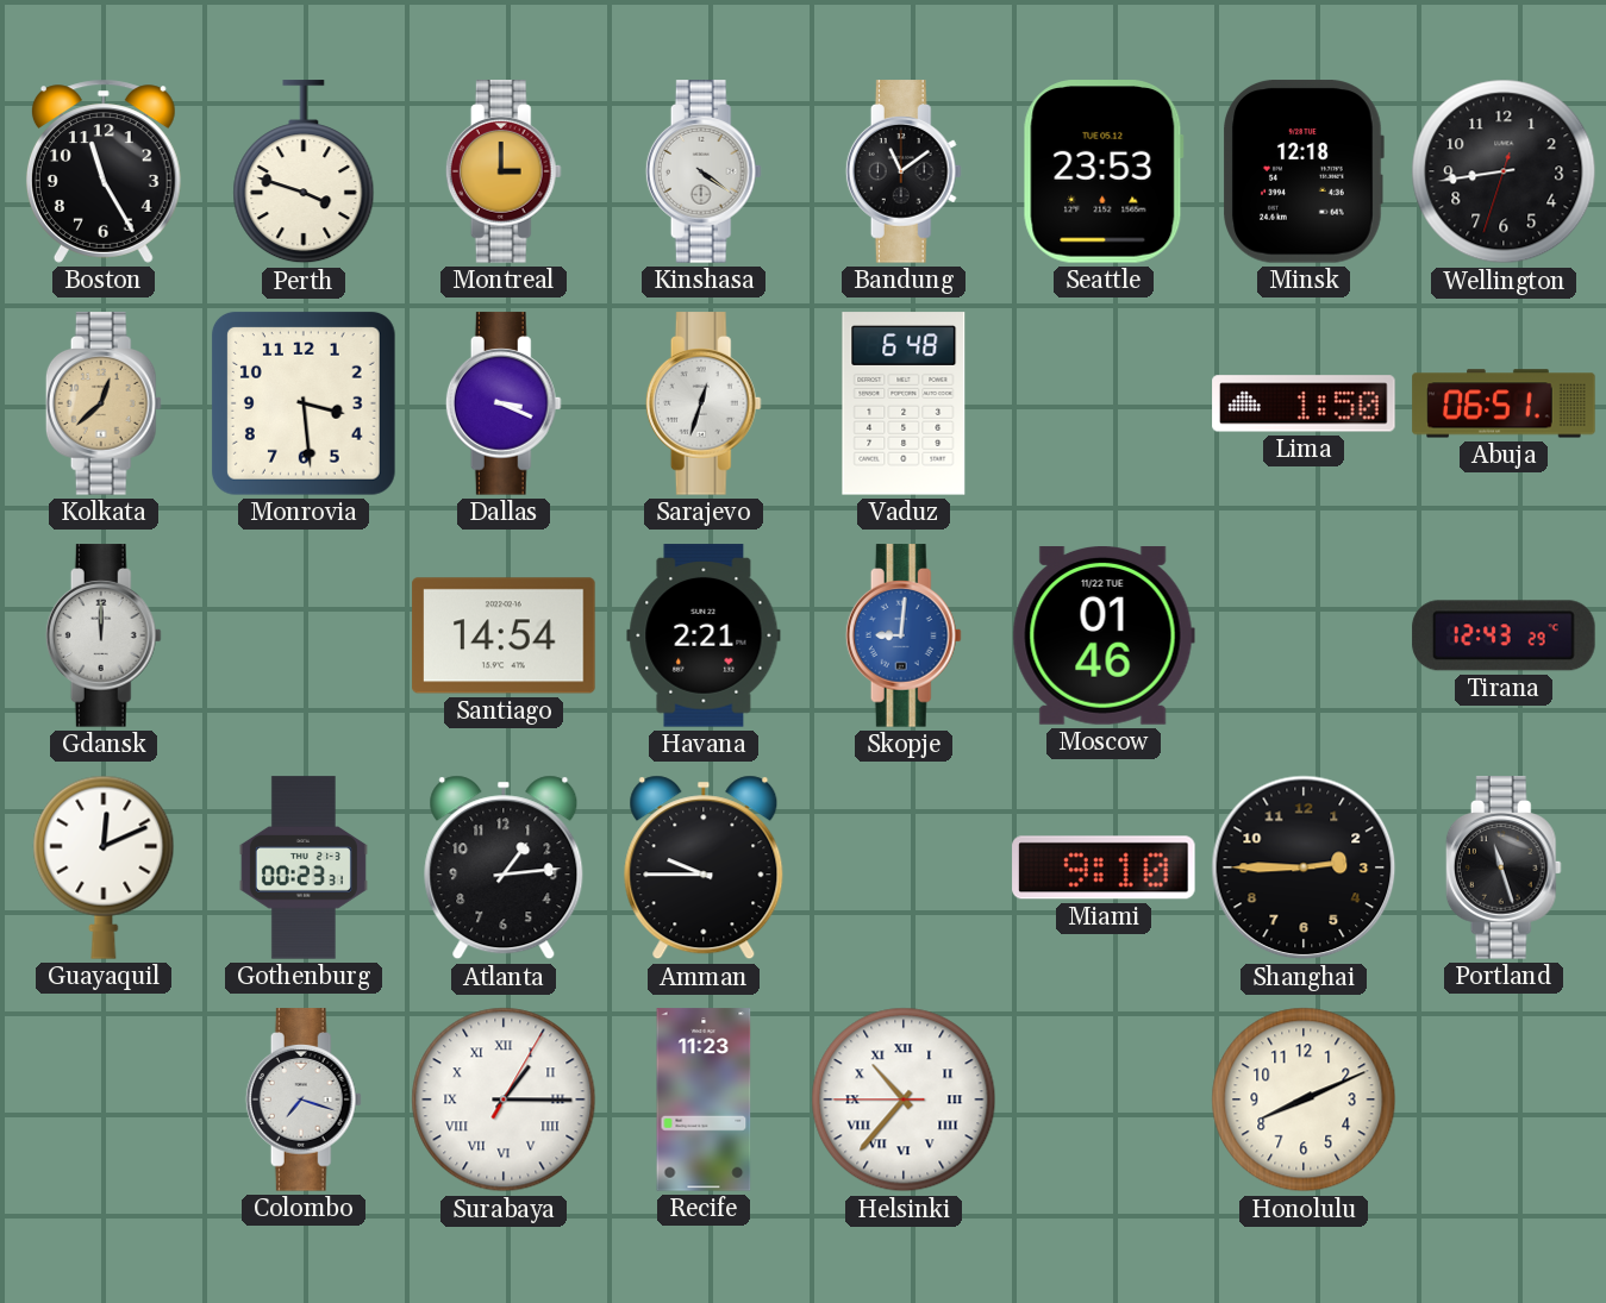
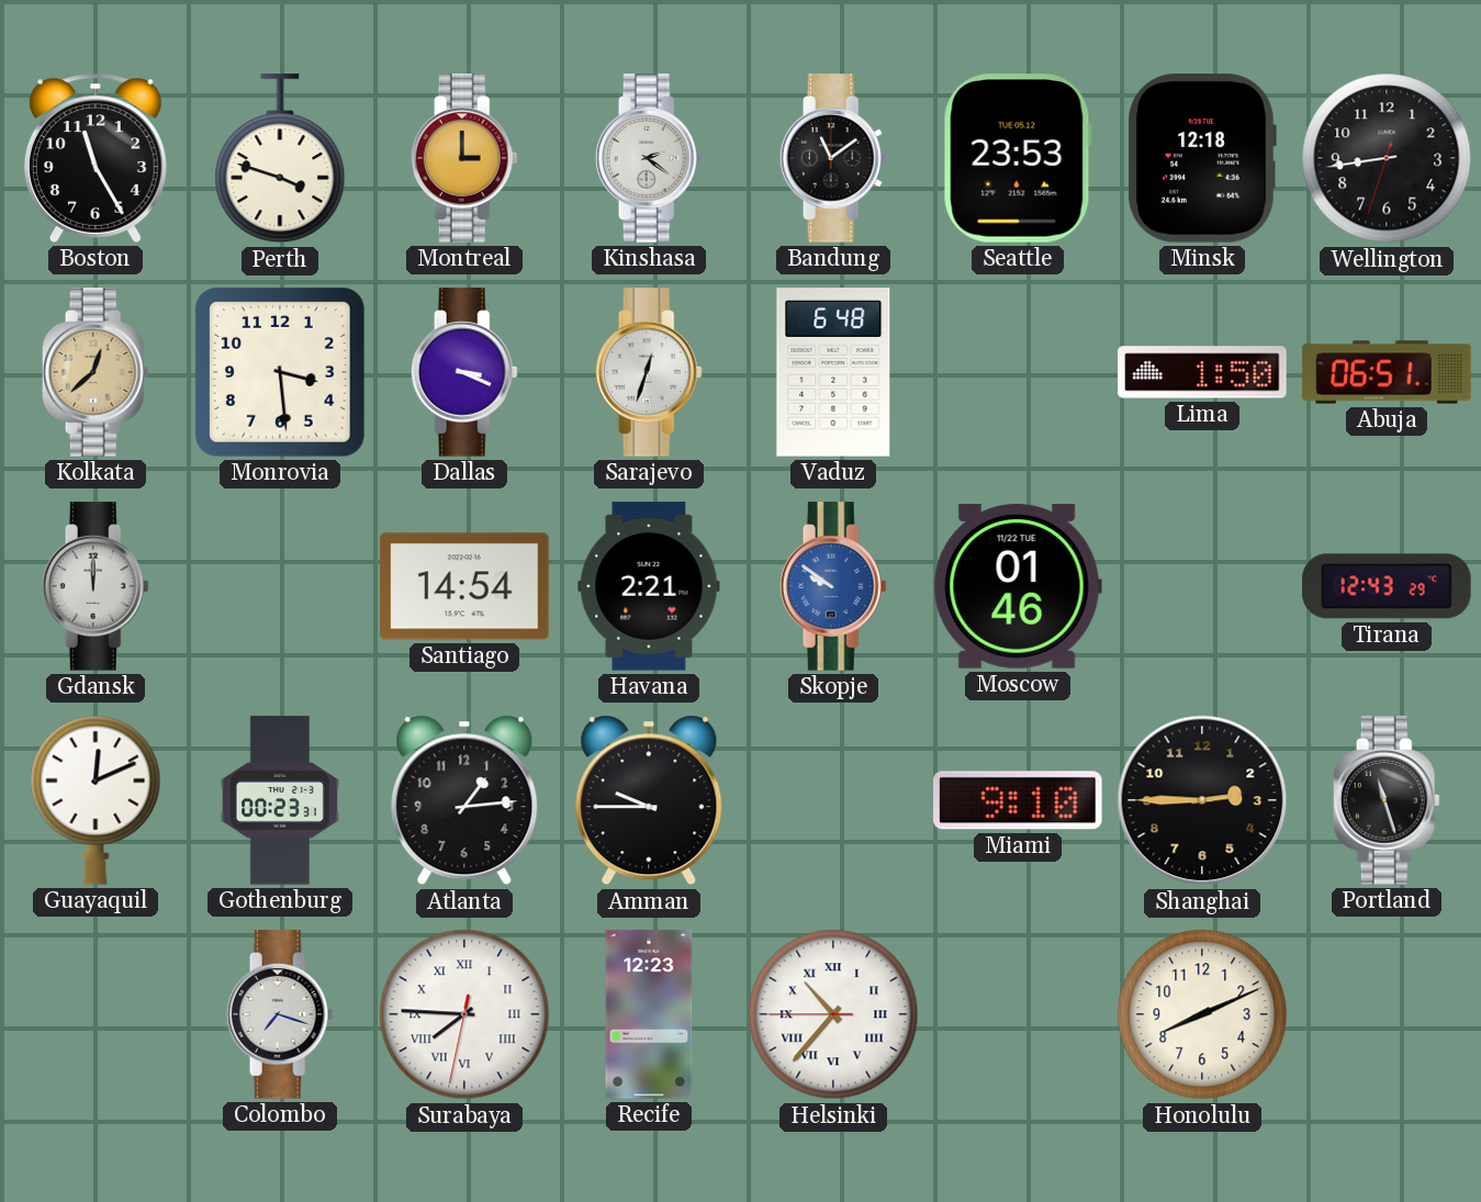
Kinshasa: 4:21 -> 2:21
Skopje: 9:01 -> 9:51
Surabaya: 1:15 -> 7:45
Recife: 11:23 -> 12:23
